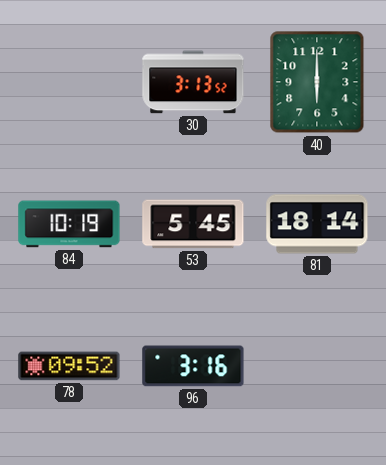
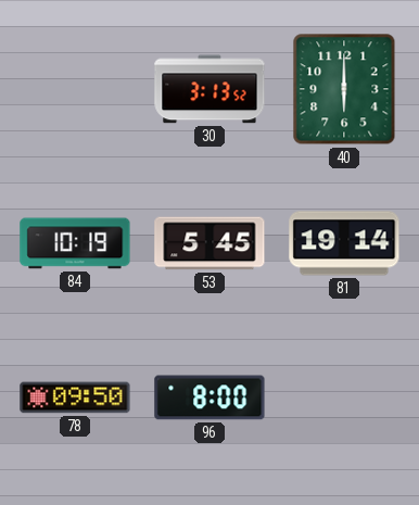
81: 18:14 -> 19:14
78: 09:52 -> 09:50
96: 3:16 -> 8:00
